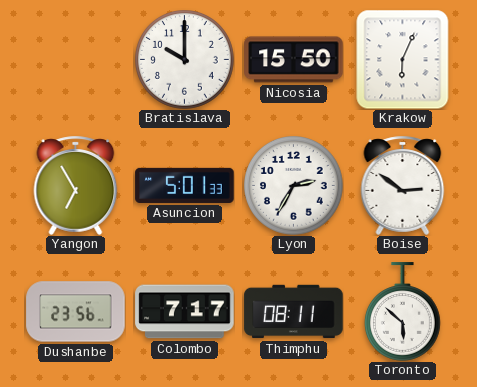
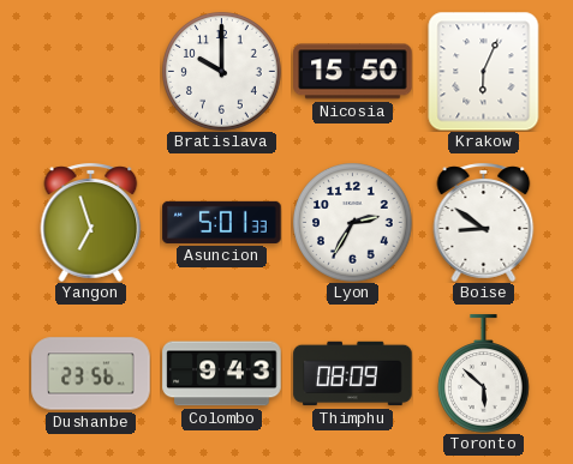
Yangon: 6:55 -> 6:57
Boise: 2:51 -> 8:51
Colombo: 7:17 -> 9:43
Thimphu: 08:11 -> 08:09
